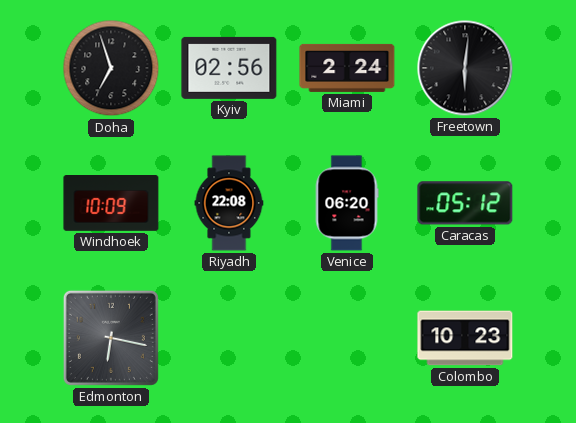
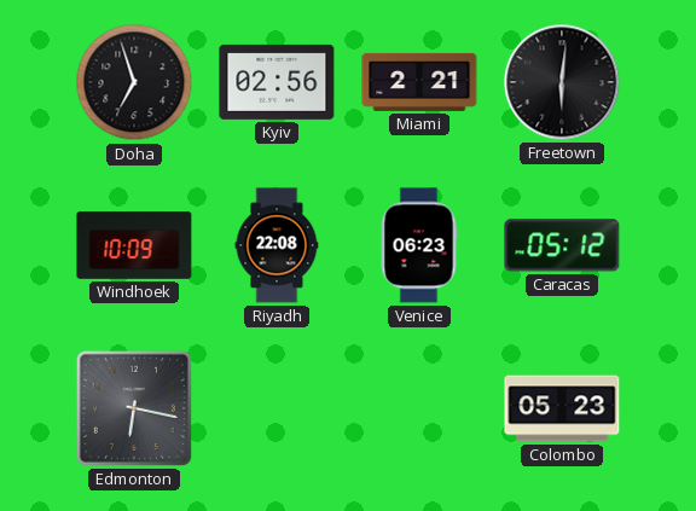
Miami: 2:24 -> 2:21
Venice: 06:20 -> 06:23
Colombo: 10:23 -> 05:23
